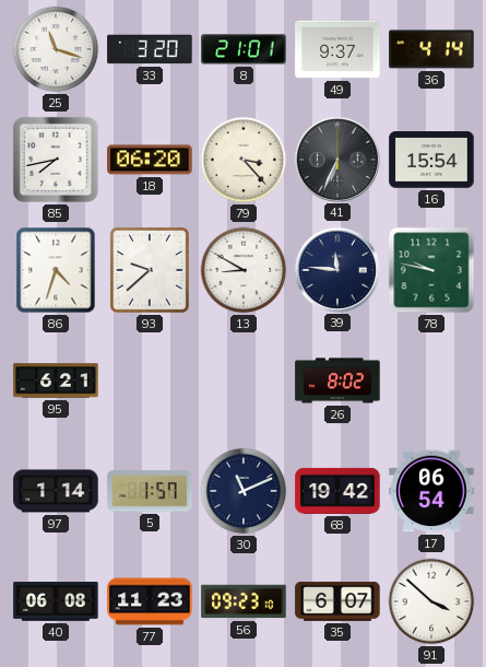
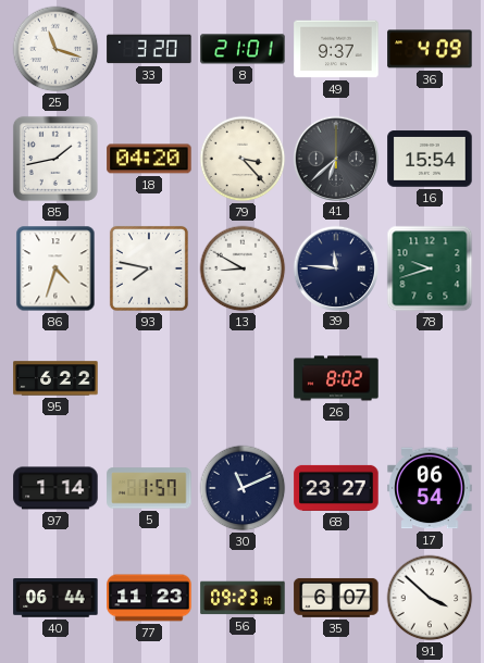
36: 4:14 -> 4:09
85: 7:43 -> 1:43
18: 06:20 -> 04:20
41: 6:34 -> 6:38
93: 9:38 -> 7:47
78: 9:47 -> 9:42
95: 6:21 -> 6:22
68: 19:42 -> 23:27
40: 06:08 -> 06:44
